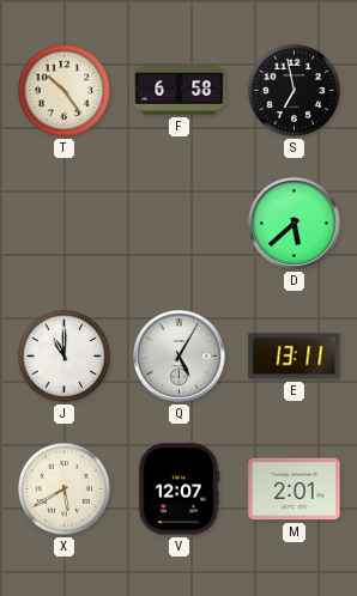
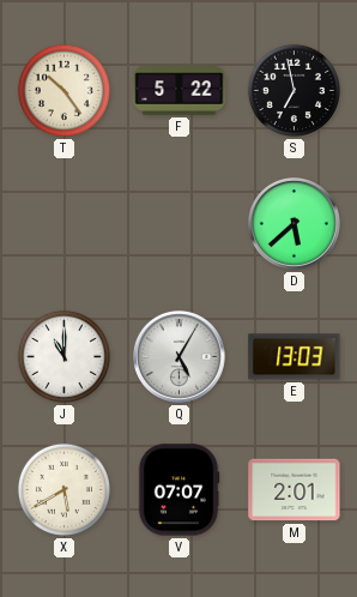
F: 6:58 -> 5:22
E: 13:11 -> 13:03
V: 12:07 -> 07:07
